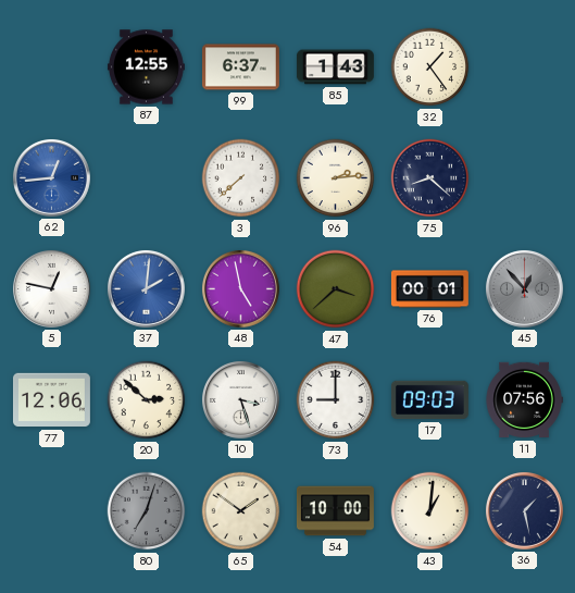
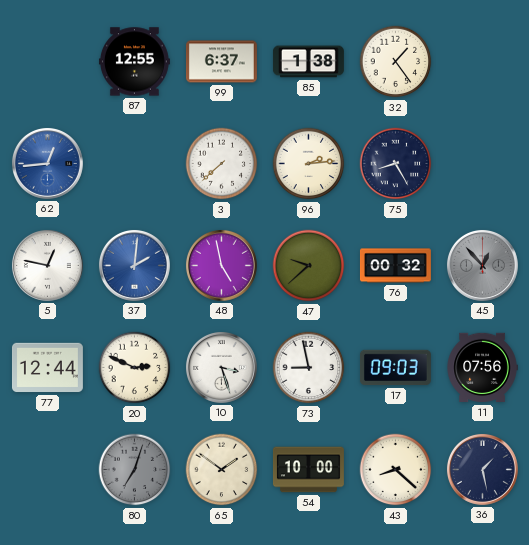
85: 1:43 -> 1:38
75: 8:22 -> 8:25
47: 3:38 -> 9:38
76: 00:01 -> 00:32
77: 12:06 -> 12:44
20: 2:52 -> 2:49
73: 9:00 -> 8:58
43: 1:01 -> 8:22
